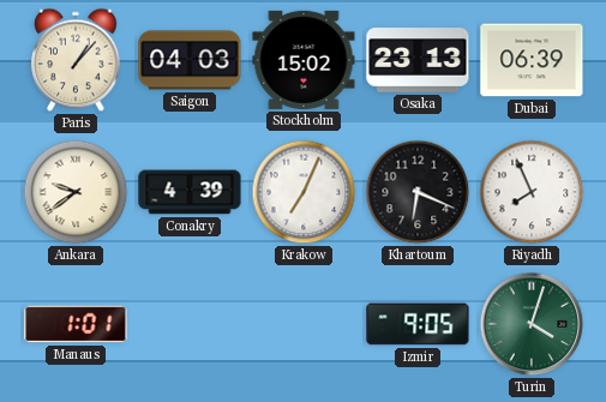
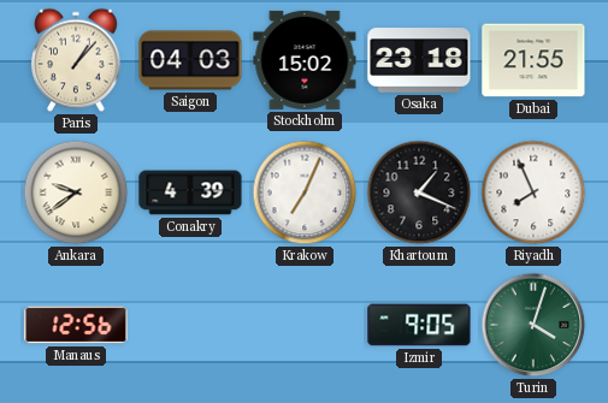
Osaka: 23:13 -> 23:18
Dubai: 06:39 -> 21:55
Khartoum: 6:19 -> 1:19
Manaus: 1:01 -> 12:56
